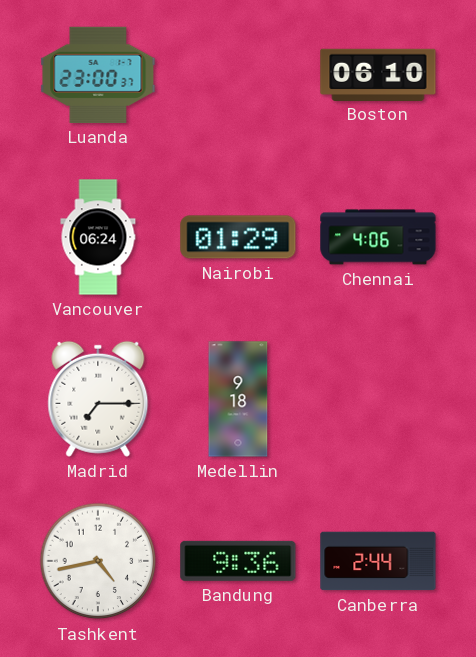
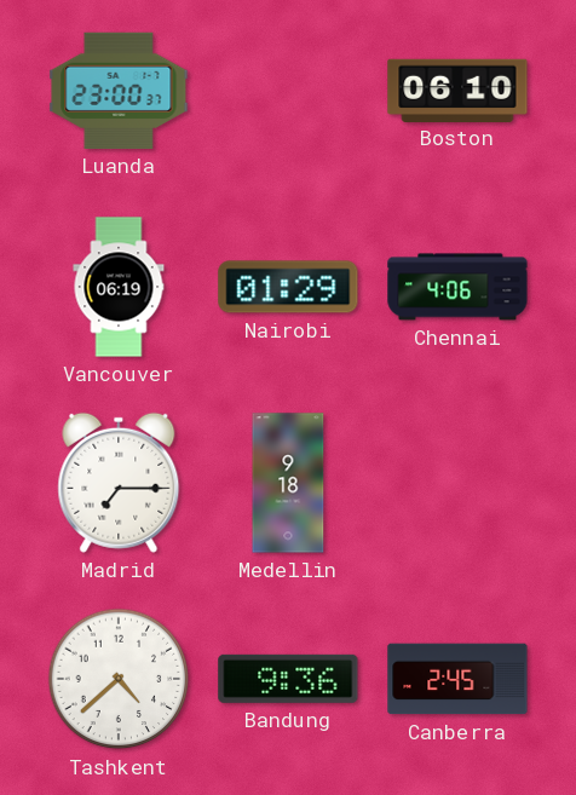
Vancouver: 06:24 -> 06:19
Tashkent: 4:43 -> 4:38
Canberra: 2:44 -> 2:45
